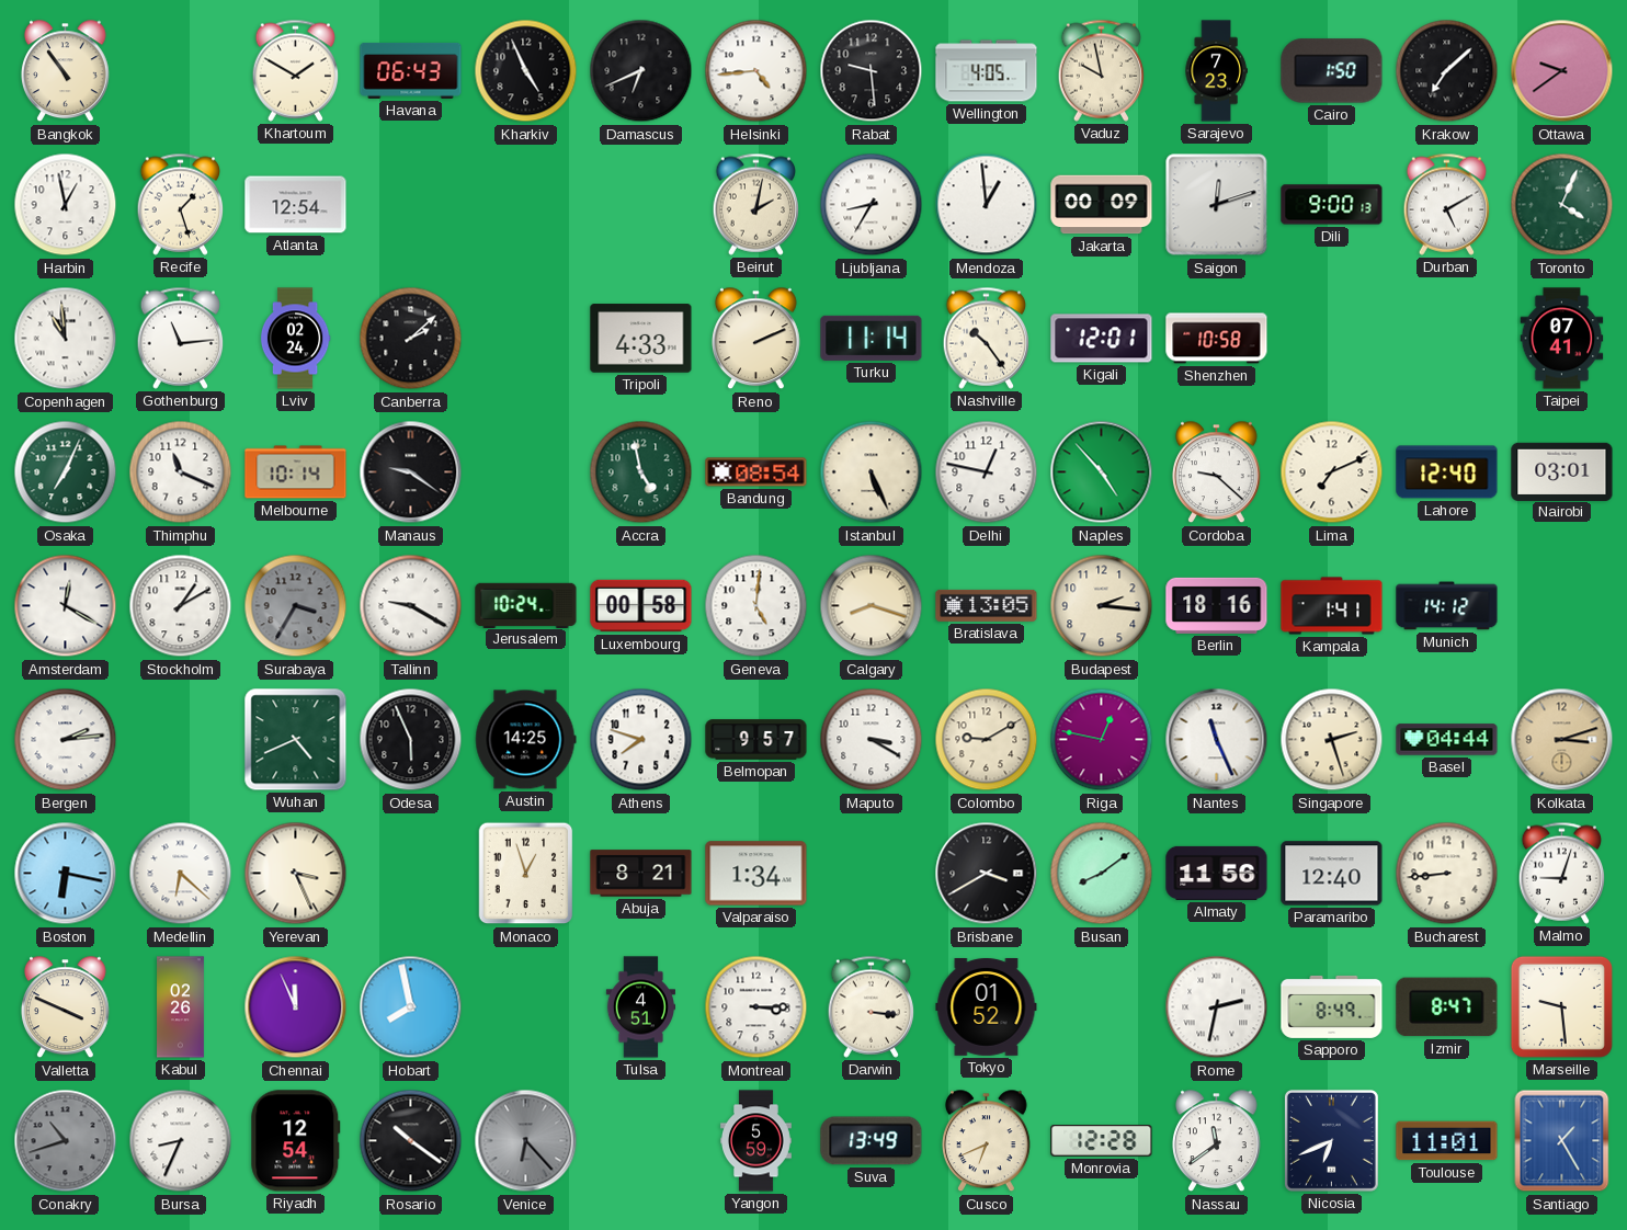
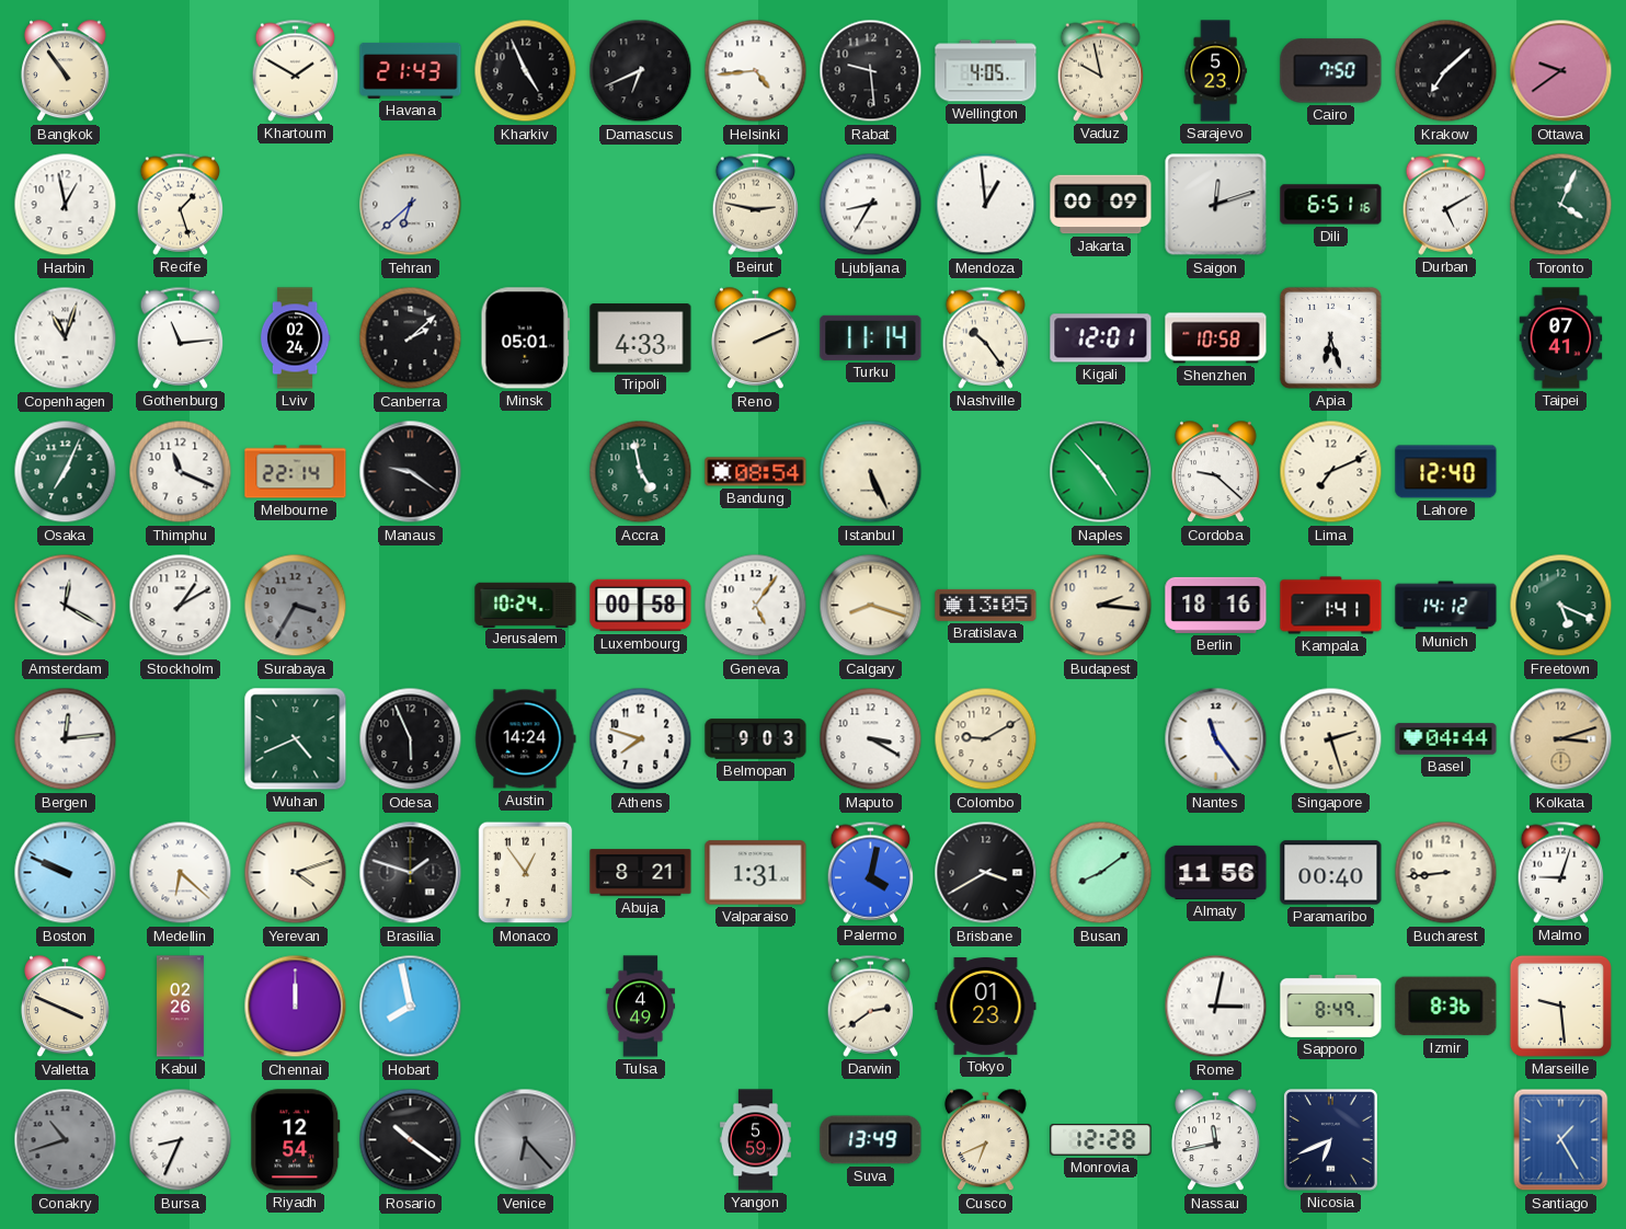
Havana: 06:43 -> 21:43
Sarajevo: 7:23 -> 5:23
Cairo: 1:50 -> 7:50
Atlanta: 12:54 -> none
Tehran: none -> 6:38
Beirut: 2:02 -> 2:47
Dili: 9:00 -> 6:51
Copenhagen: 10:59 -> 11:03
Minsk: none -> 05:01
Apia: none -> 6:27
Melbourne: 10:14 -> 22:14
Delhi: 12:47 -> none
Nairobi: 03:01 -> none
Tallinn: 9:20 -> none
Geneva: 5:01 -> 5:06
Freetown: none -> 5:19
Bergen: 2:14 -> 12:14
Austin: 14:25 -> 14:24
Belmopan: 9:57 -> 9:03
Riga: 12:47 -> none
Nantes: 11:26 -> 11:24
Boston: 6:17 -> 9:49
Yerevan: 3:26 -> 4:12
Brasilia: none -> 1:48
Monaco: 12:57 -> 12:54
Valparaiso: 1:34 -> 1:31
Palermo: none -> 4:02
Paramaribo: 12:40 -> 00:40
Chennai: 11:56 -> 12:00
Tulsa: 4:51 -> 4:49
Montreal: 3:15 -> none
Darwin: 3:16 -> 2:39
Tokyo: 01:52 -> 01:23
Rome: 2:32 -> 3:02
Izmir: 8:47 -> 8:36
Nassau: 11:39 -> 11:43
Toulouse: 11:01 -> none
